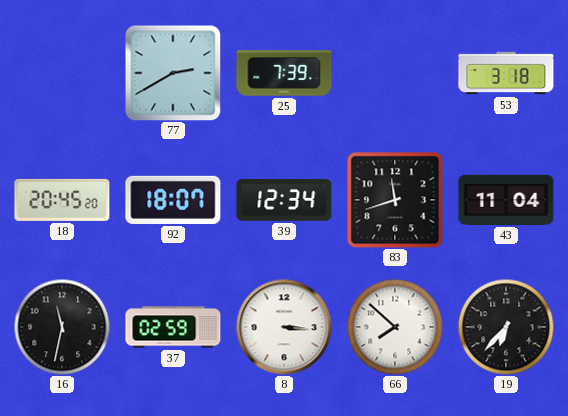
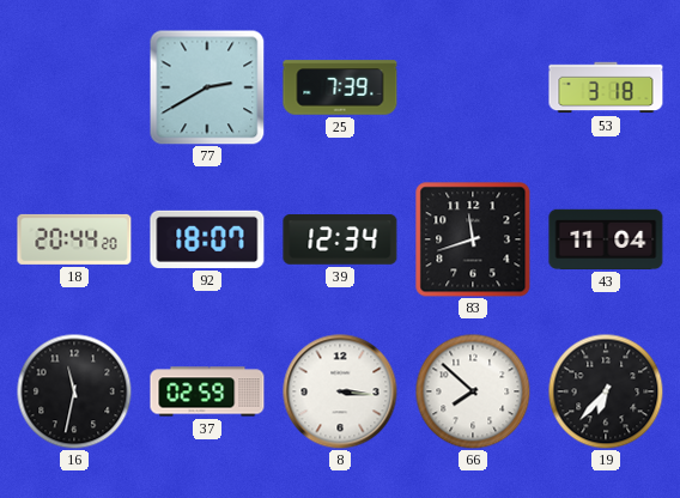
18: 20:45 -> 20:44
